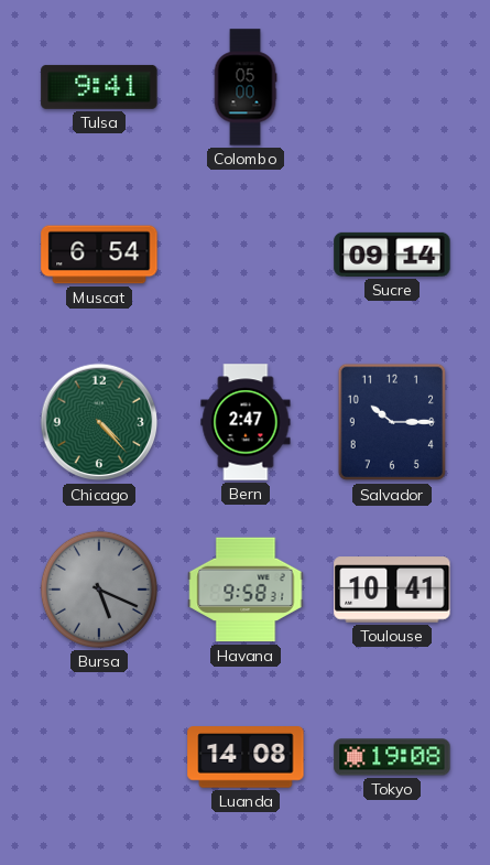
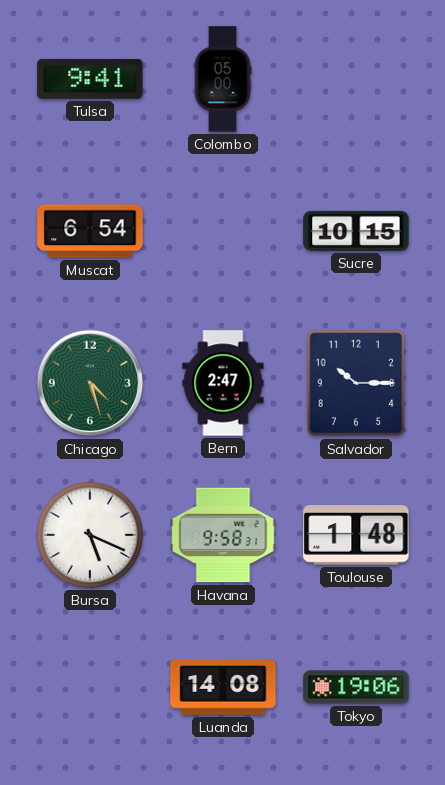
Sucre: 09:14 -> 10:15
Chicago: 4:23 -> 4:27
Bursa dial: grey -> white
Toulouse: 10:41 -> 1:48
Tokyo: 19:08 -> 19:06
